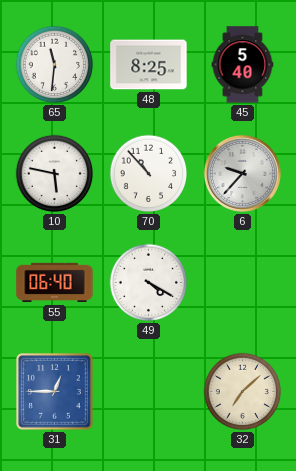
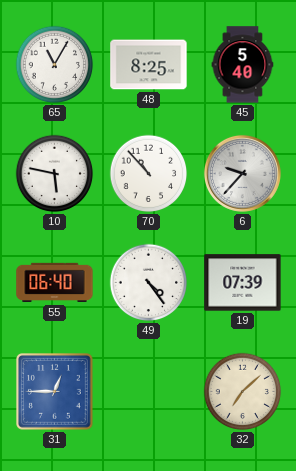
65: 11:31 -> 11:05
49: 4:20 -> 4:24
19: none -> 07:39
